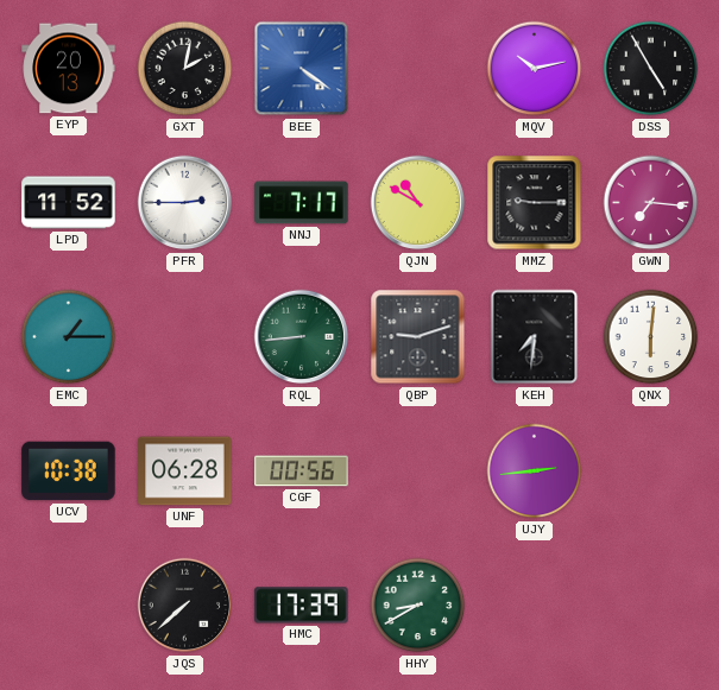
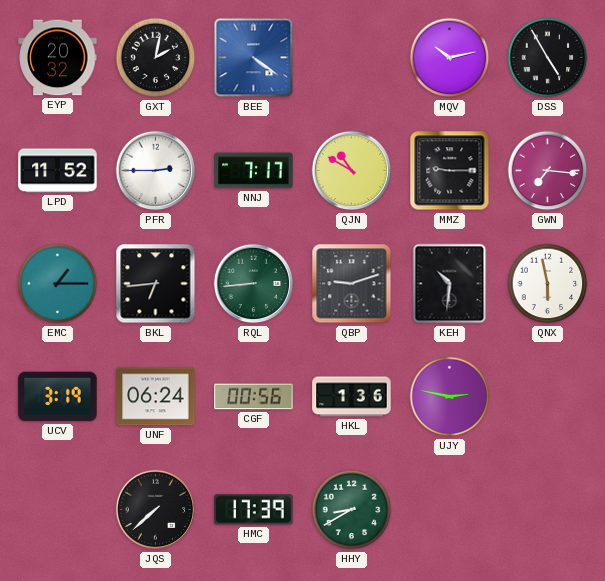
EYP: 20:13 -> 20:32
BKL: none -> 6:44
KEH: 7:31 -> 10:31
QNX: 6:01 -> 5:58
UCV: 10:38 -> 3:19
UNF: 06:28 -> 06:24
HKL: none -> 1:36
UJY: 2:44 -> 2:47
